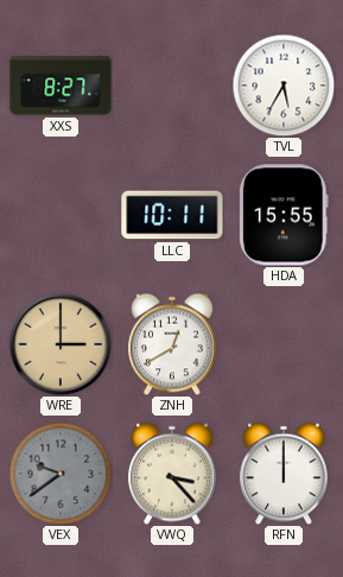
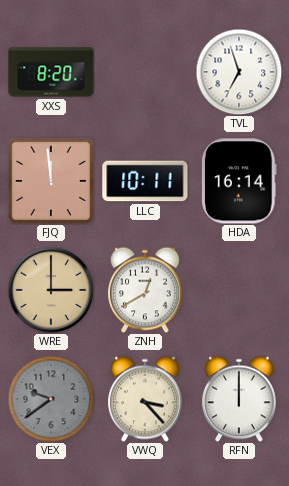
XXS: 8:27 -> 8:20
TVL: 5:35 -> 6:57
FJQ: none -> 11:59
HDA: 15:55 -> 16:14
